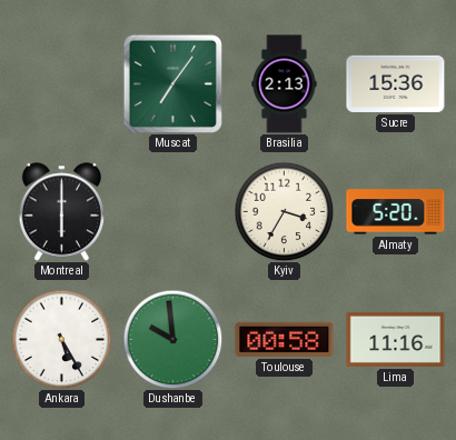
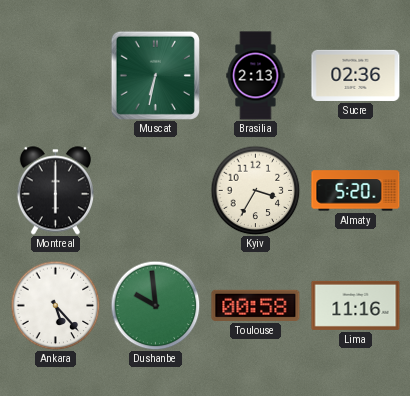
Muscat: 7:06 -> 6:32
Sucre: 15:36 -> 02:36
Ankara: 5:25 -> 5:23
